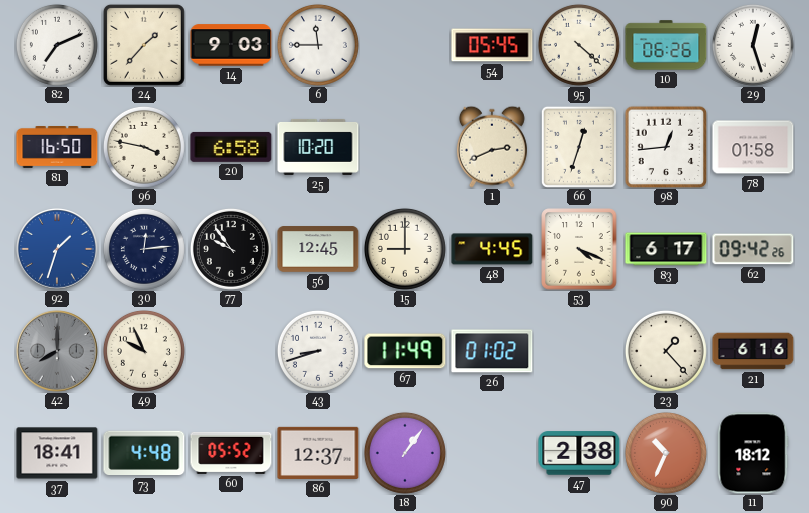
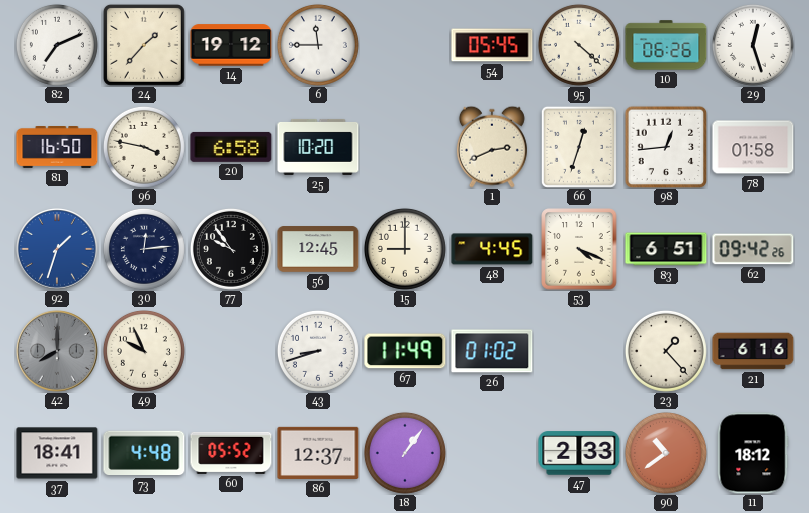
14: 9:03 -> 19:12
83: 6:17 -> 6:51
47: 2:38 -> 2:33
90: 10:34 -> 10:39
